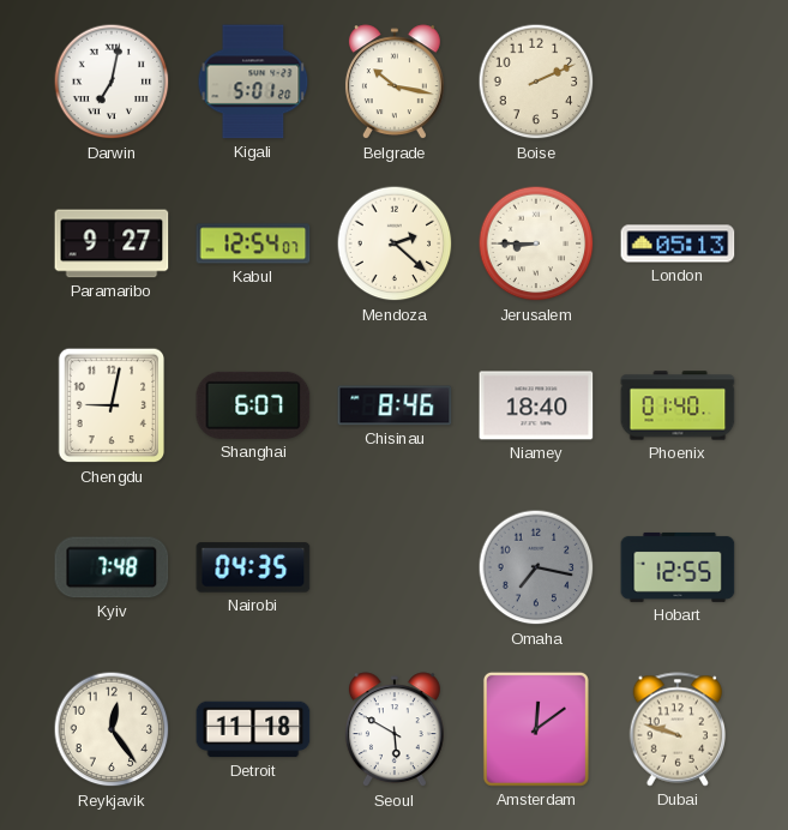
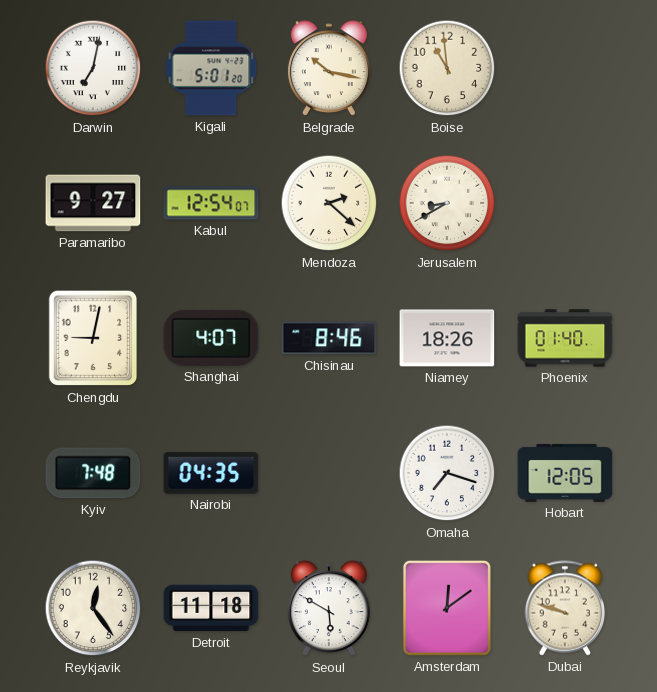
Boise: 2:11 -> 10:59
Jerusalem: 8:45 -> 8:40
London: 05:13 -> none
Shanghai: 6:07 -> 4:07
Niamey: 18:40 -> 18:26
Omaha: 7:17 -> 7:18
Omaha dial: grey -> white
Hobart: 12:55 -> 12:05
